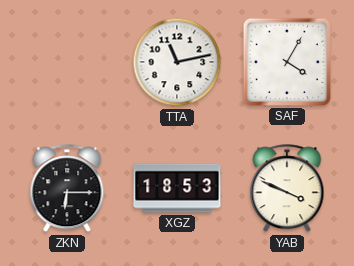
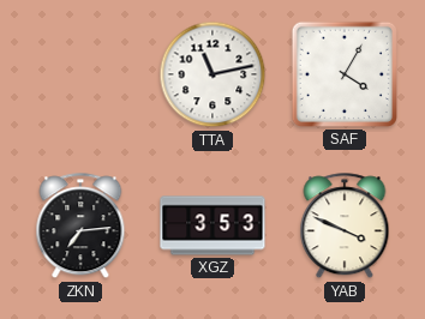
ZKN: 6:15 -> 7:14
XGZ: 18:53 -> 3:53
